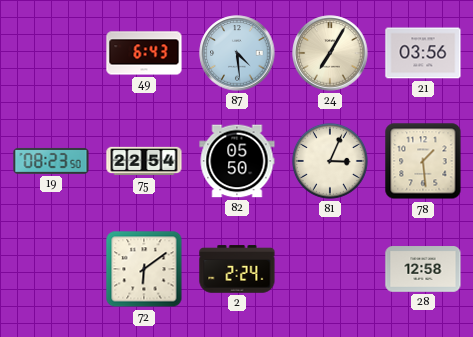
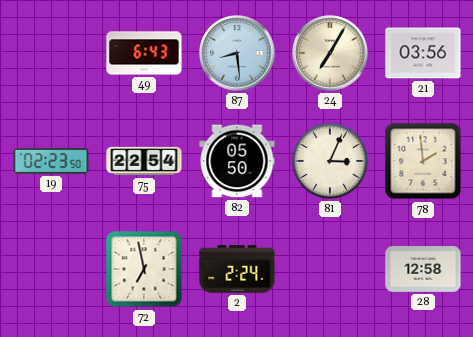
87: 4:29 -> 8:29
19: 08:23 -> 02:23
78: 1:29 -> 1:59
72: 6:09 -> 6:58
